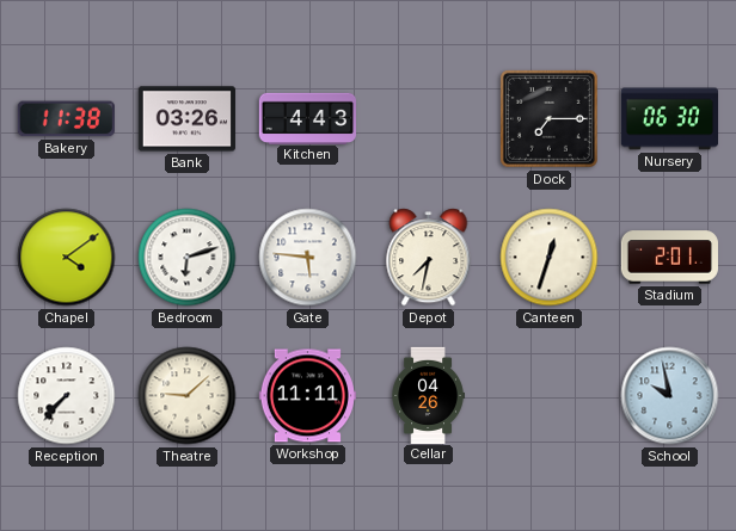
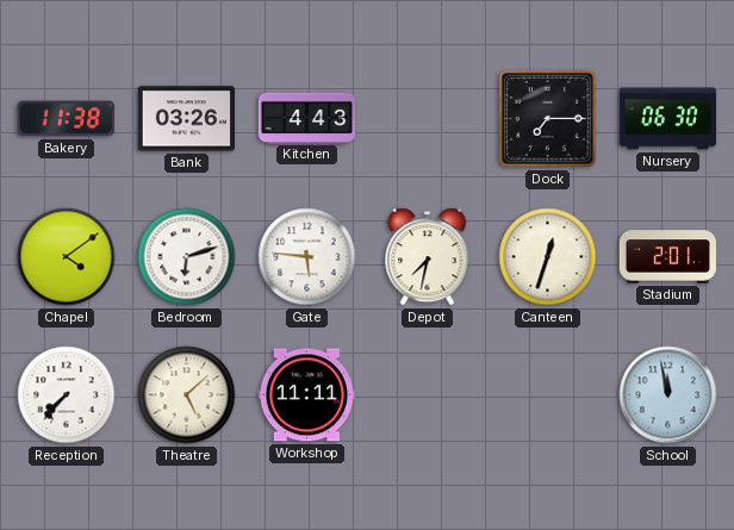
Theatre: 9:08 -> 5:08
Cellar: 04:26 -> none
School: 9:58 -> 11:58
